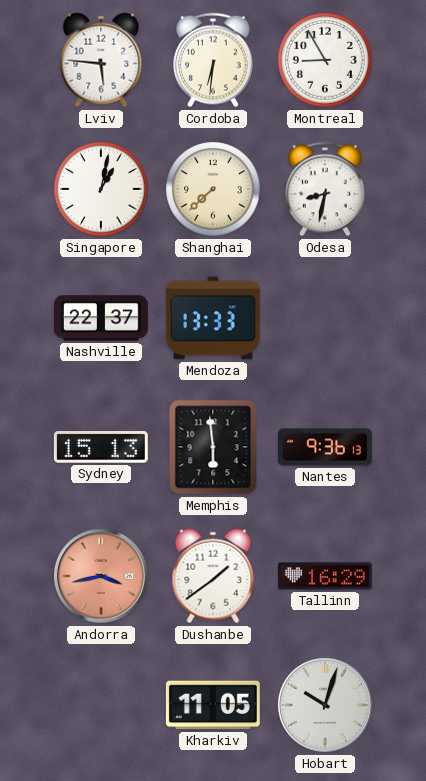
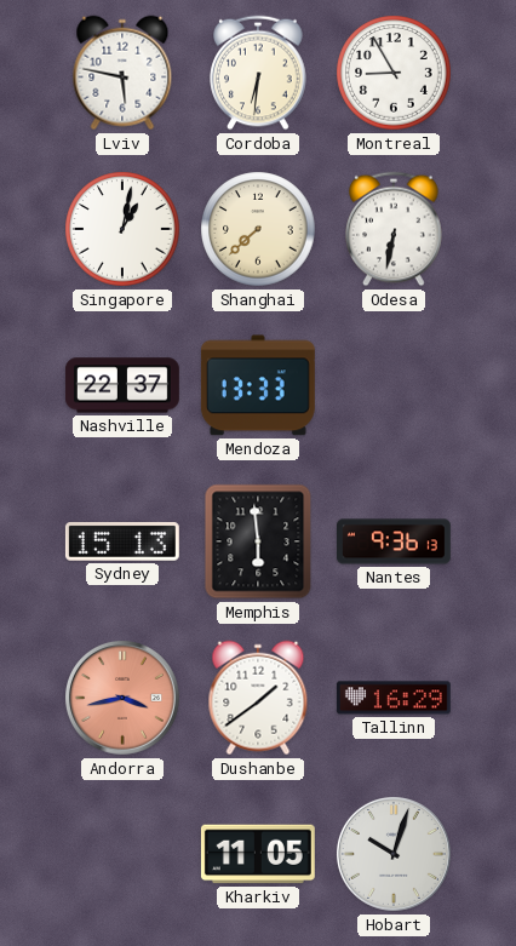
Lviv: 5:46 -> 5:47
Odesa: 8:32 -> 6:32
